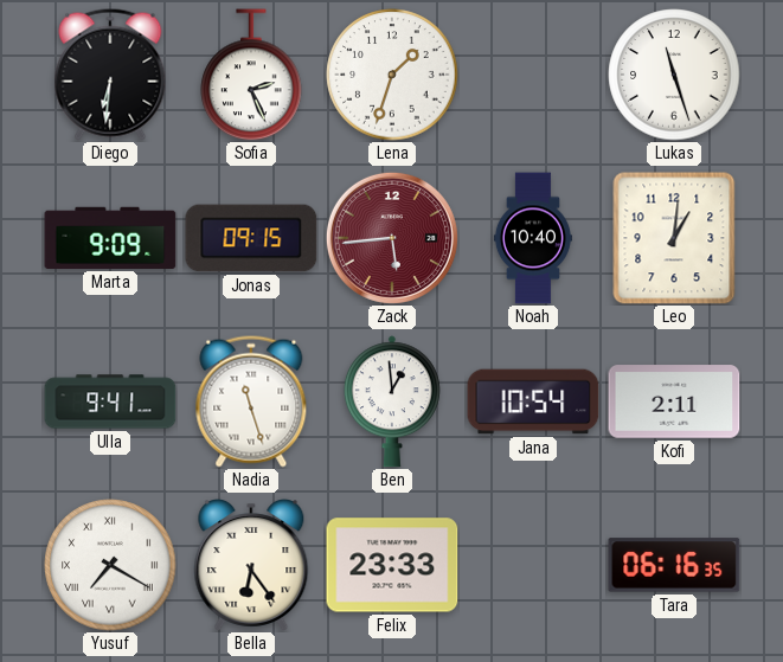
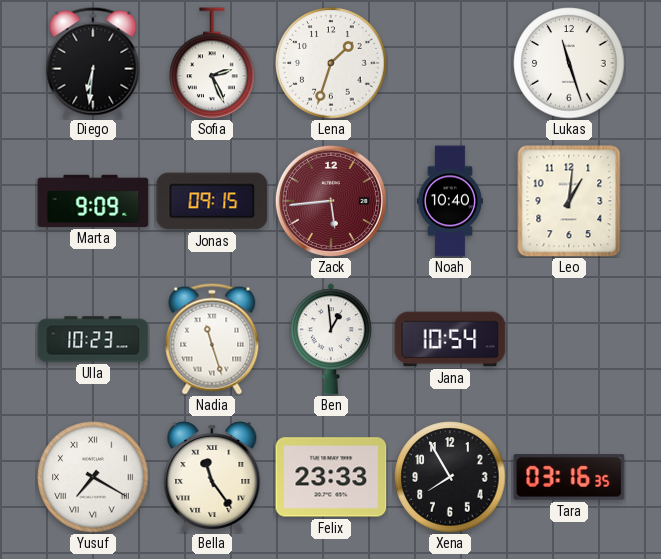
Ulla: 9:41 -> 10:23
Kofi: 2:11 -> none
Bella: 6:24 -> 11:24
Xena: none -> 7:55
Tara: 06:16 -> 03:16
